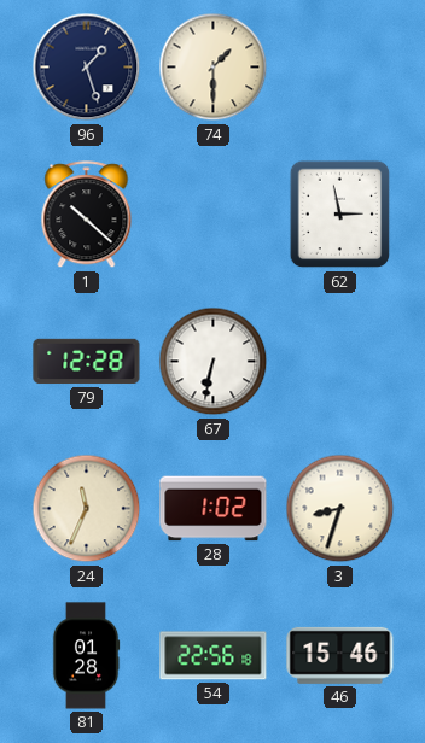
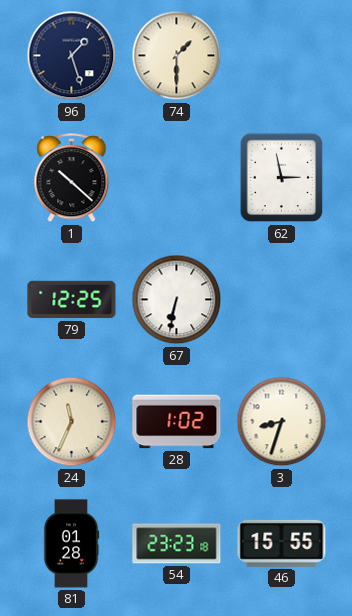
79: 12:28 -> 12:25
54: 22:56 -> 23:23
46: 15:46 -> 15:55
